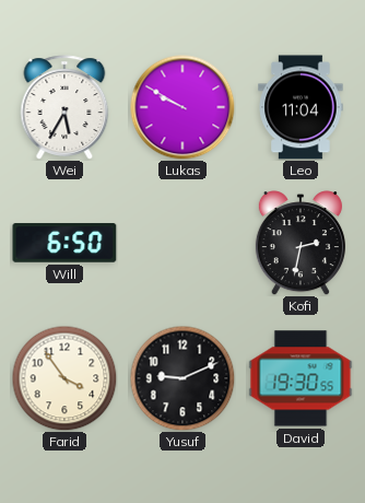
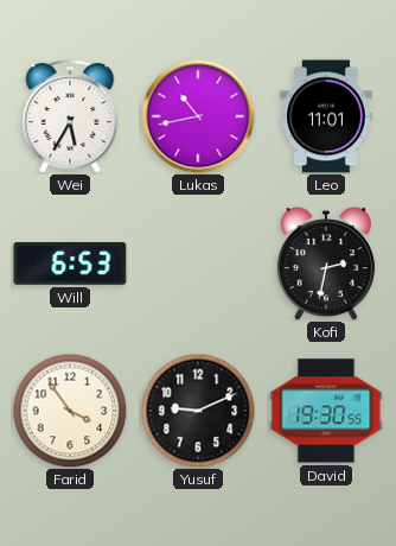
Lukas: 9:50 -> 10:43
Leo: 11:04 -> 11:01
Will: 6:50 -> 6:53
